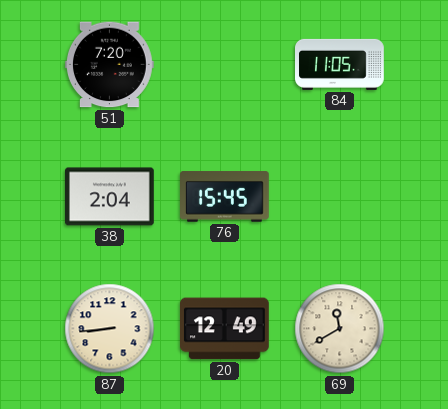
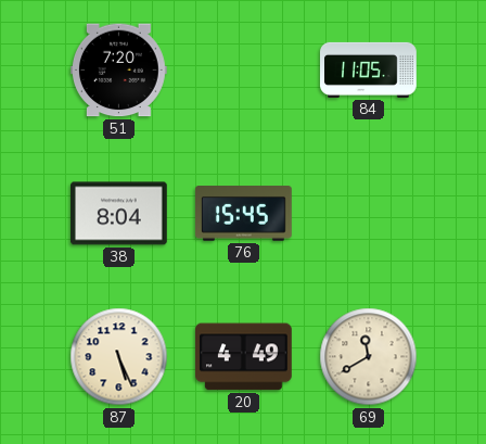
38: 2:04 -> 8:04
87: 8:44 -> 5:26
20: 12:49 -> 4:49
